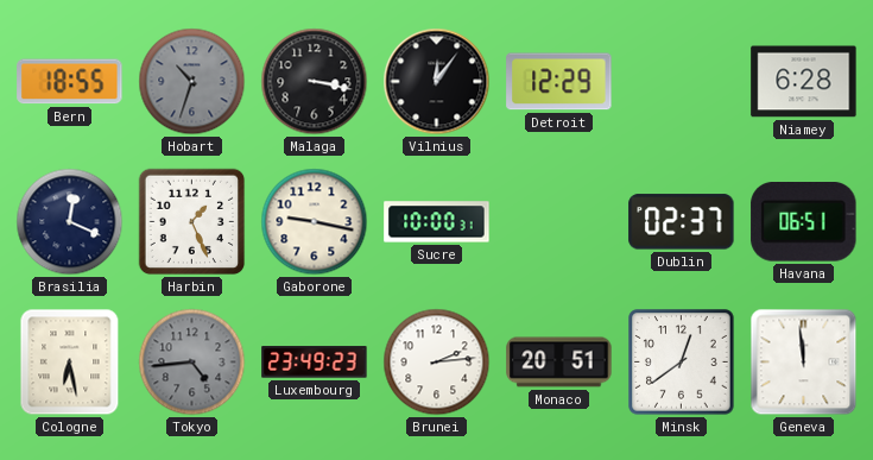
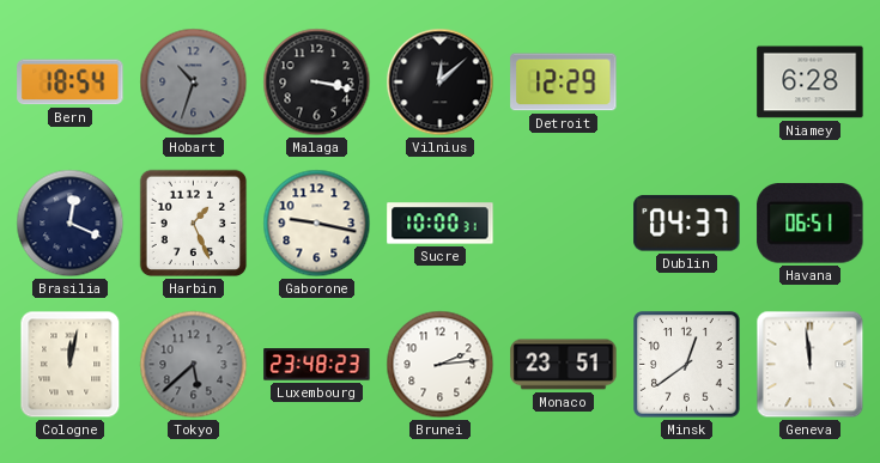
Bern: 18:55 -> 18:54
Vilnius: 12:06 -> 12:08
Dublin: 02:37 -> 04:37
Cologne: 6:28 -> 12:02
Tokyo: 4:44 -> 5:38
Luxembourg: 23:49 -> 23:48
Monaco: 20:51 -> 23:51
